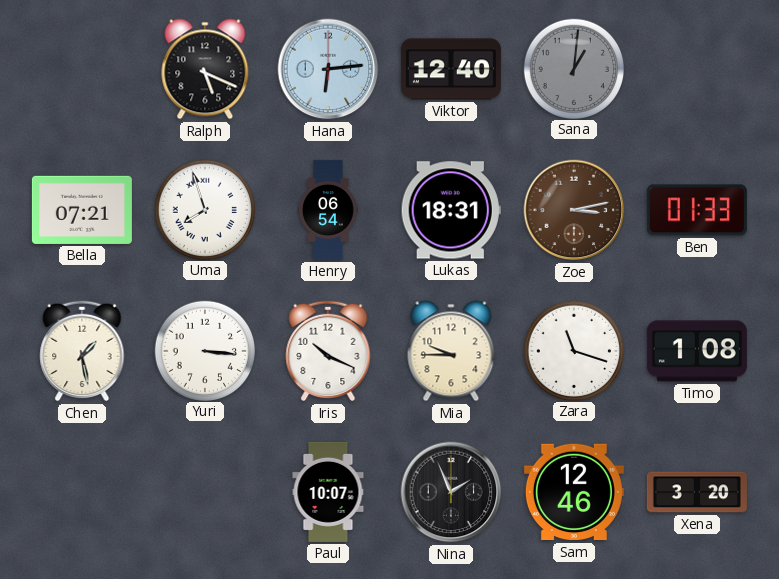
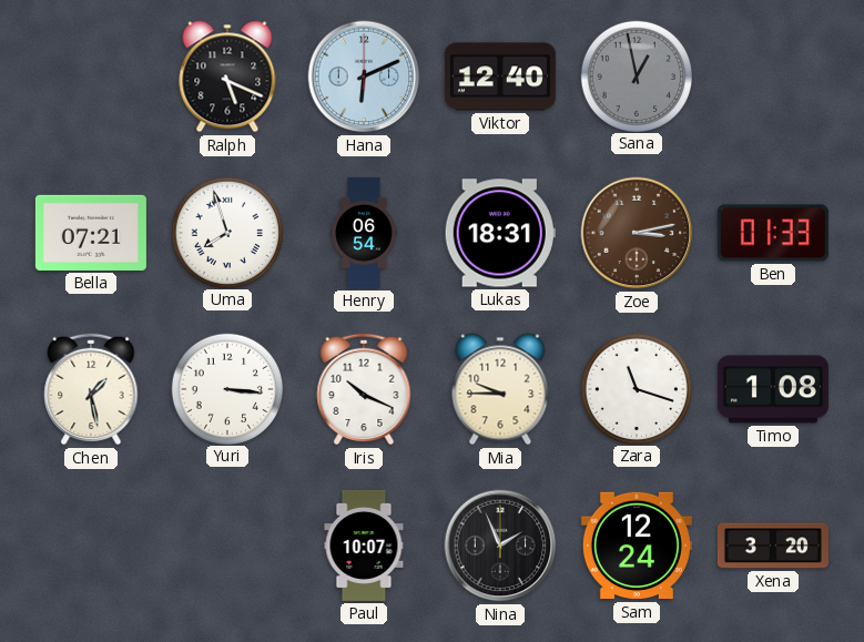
Hana: 6:14 -> 6:11
Sana: 1:01 -> 12:58
Sam: 12:46 -> 12:24
